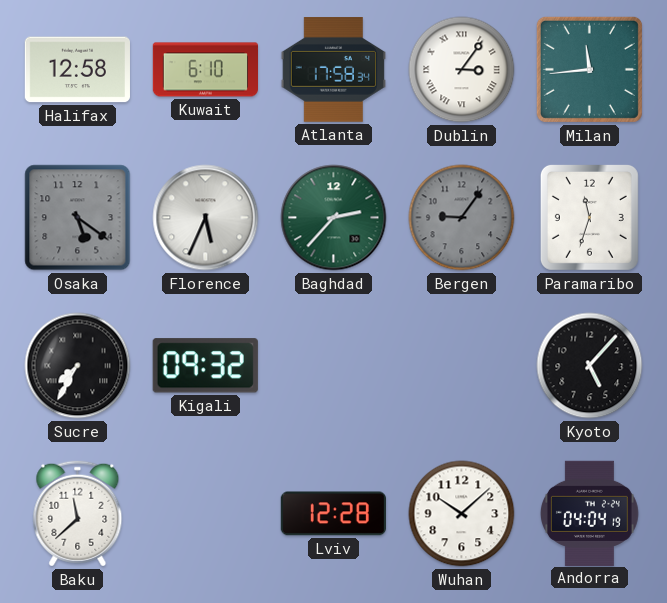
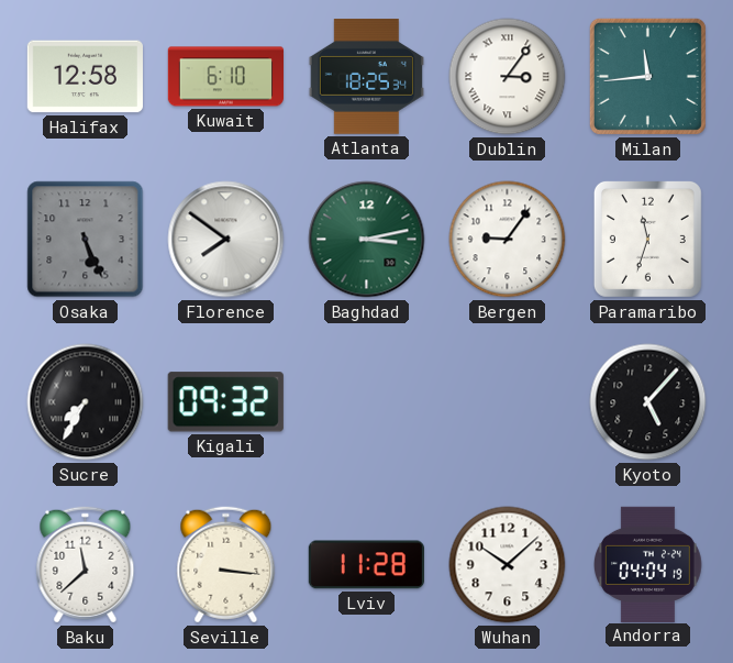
Atlanta: 17:58 -> 18:25
Osaka: 5:21 -> 5:26
Florence: 5:34 -> 7:51
Baghdad: 2:37 -> 3:13
Bergen dial: grey -> white
Seville: none -> 3:16
Lviv: 12:28 -> 11:28
